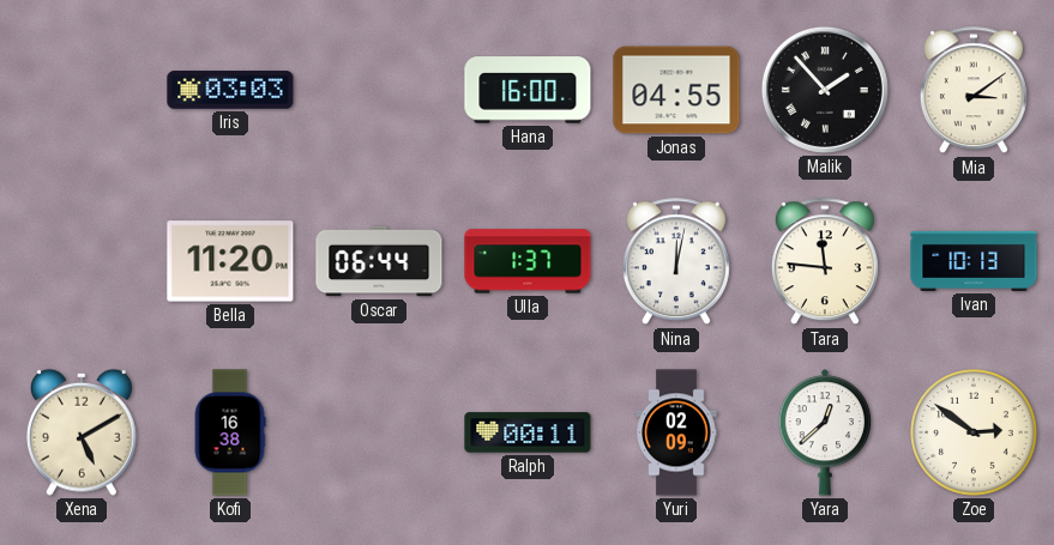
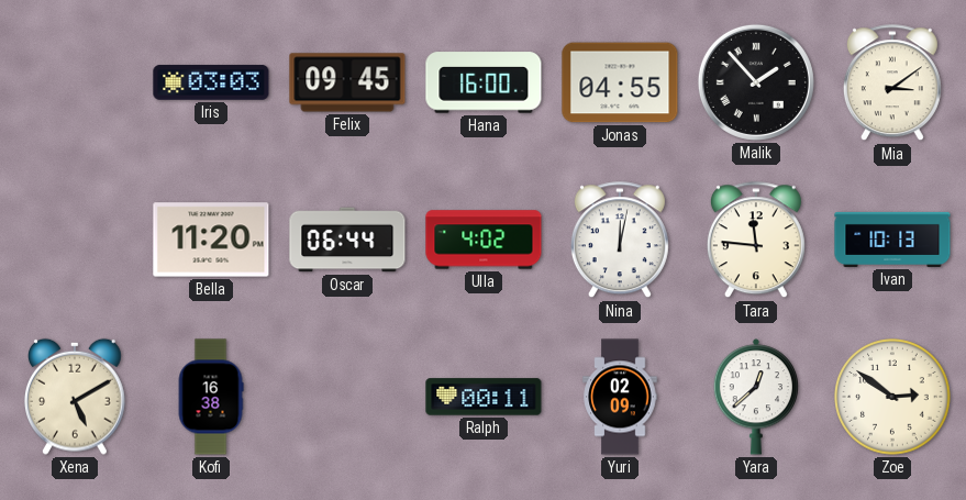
Felix: none -> 09:45
Ulla: 1:37 -> 4:02
